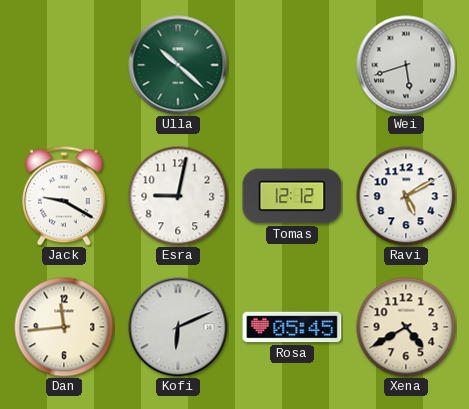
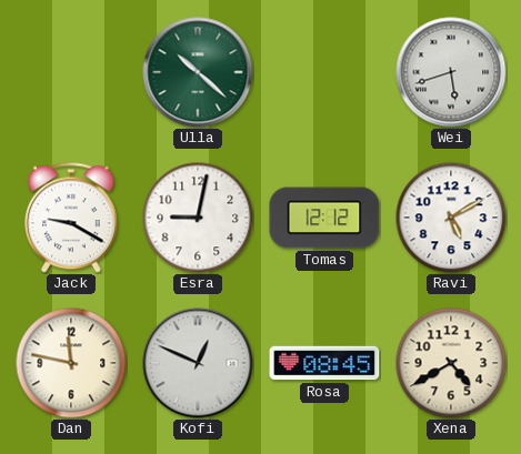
Dan: 11:44 -> 11:47
Kofi: 6:11 -> 12:49
Rosa: 05:45 -> 08:45
